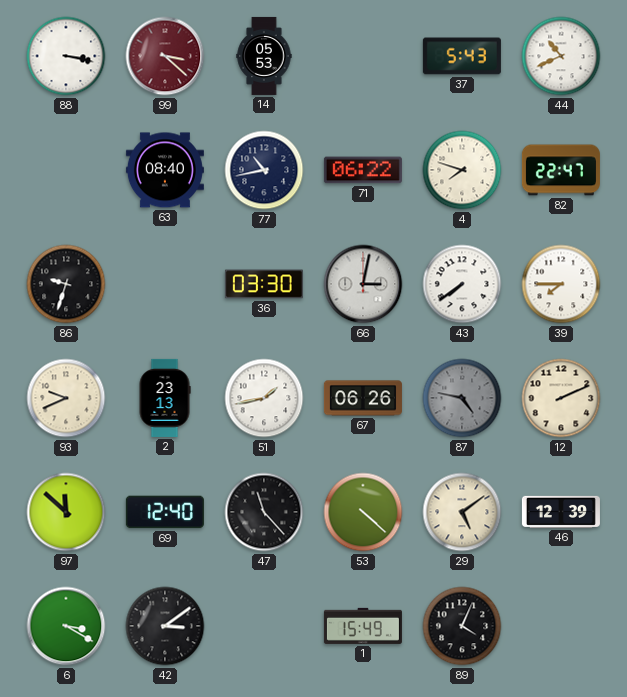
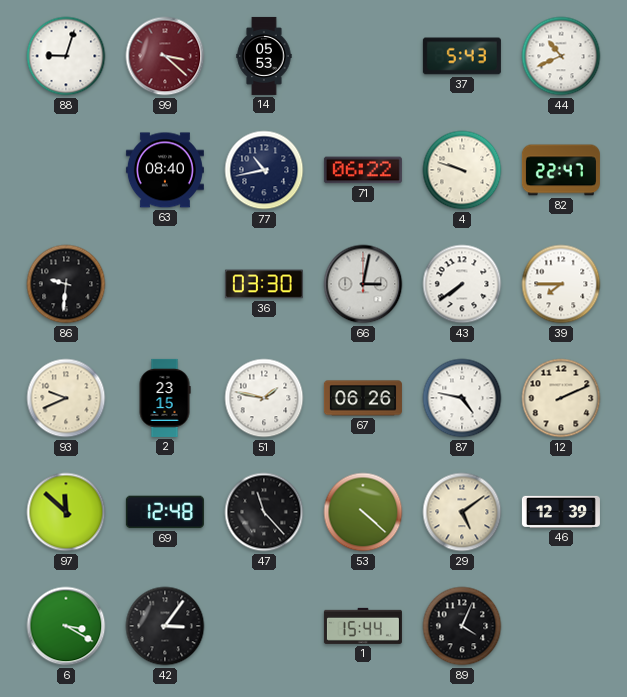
88: 3:17 -> 9:03
4: 7:48 -> 9:48
86: 9:33 -> 9:31
2: 23:13 -> 23:15
51: 1:43 -> 1:47
87 dial: grey -> white
69: 12:40 -> 12:48
42: 3:09 -> 3:06
1: 15:49 -> 15:44
